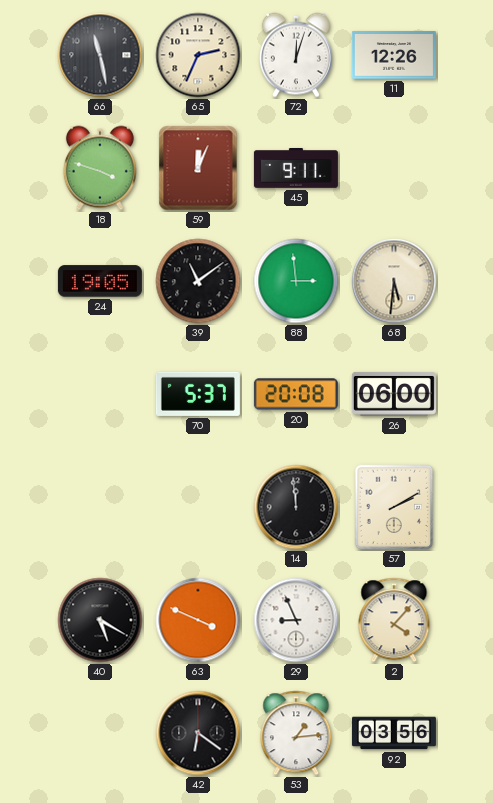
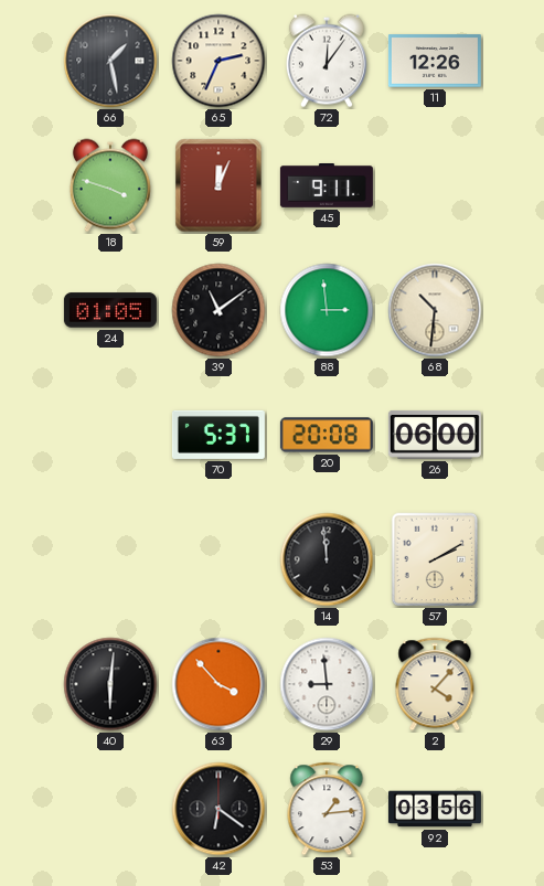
66: 11:28 -> 1:28
72: 12:03 -> 12:06
24: 19:05 -> 01:05
68: 5:31 -> 10:31
40: 5:20 -> 6:01
63: 3:49 -> 3:53
29: 8:56 -> 8:59
